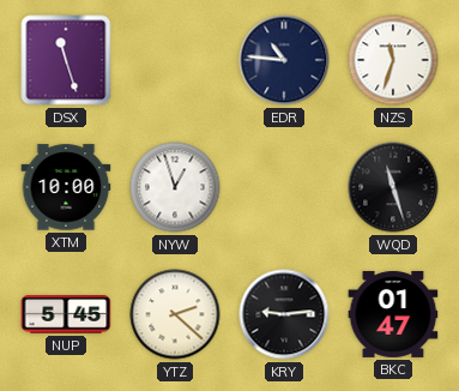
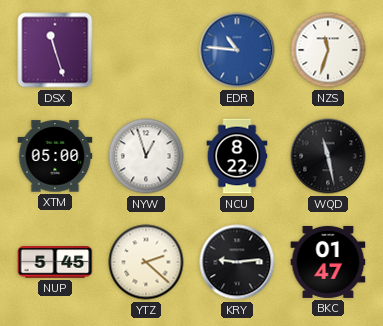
EDR dial: navy -> blue
XTM: 10:00 -> 05:00
NCU: none -> 8:22
WQD: 11:27 -> 11:28
